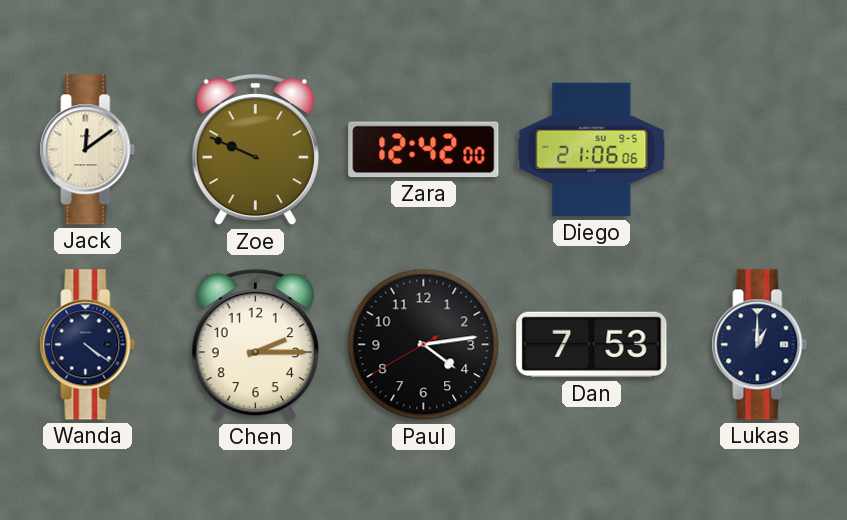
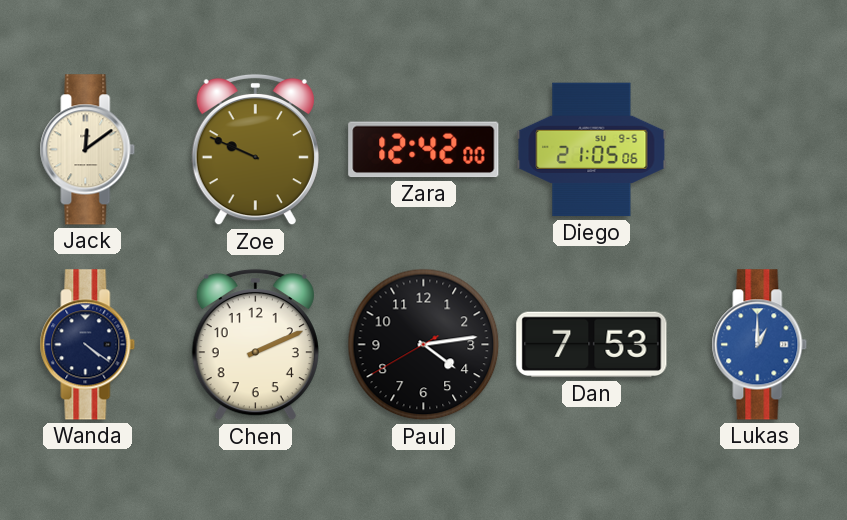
Diego: 21:06 -> 21:05
Chen: 2:15 -> 2:11
Lukas dial: navy -> blue
